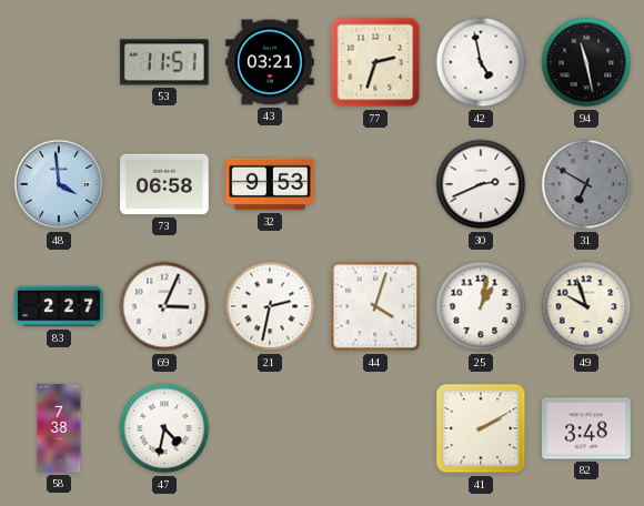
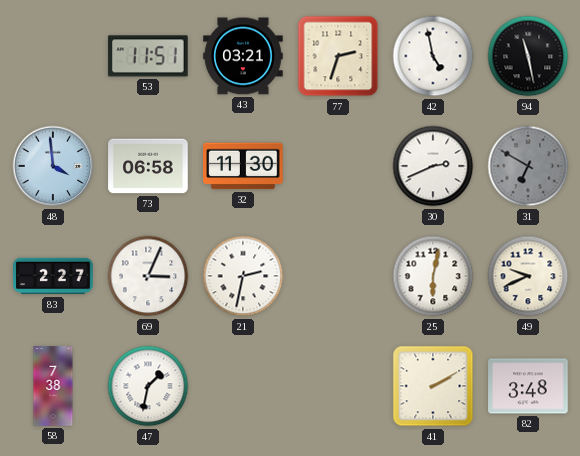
32: 9:53 -> 11:30
44: 4:03 -> none
25: 1:02 -> 6:02
49: 9:57 -> 9:41
47: 4:32 -> 1:32
